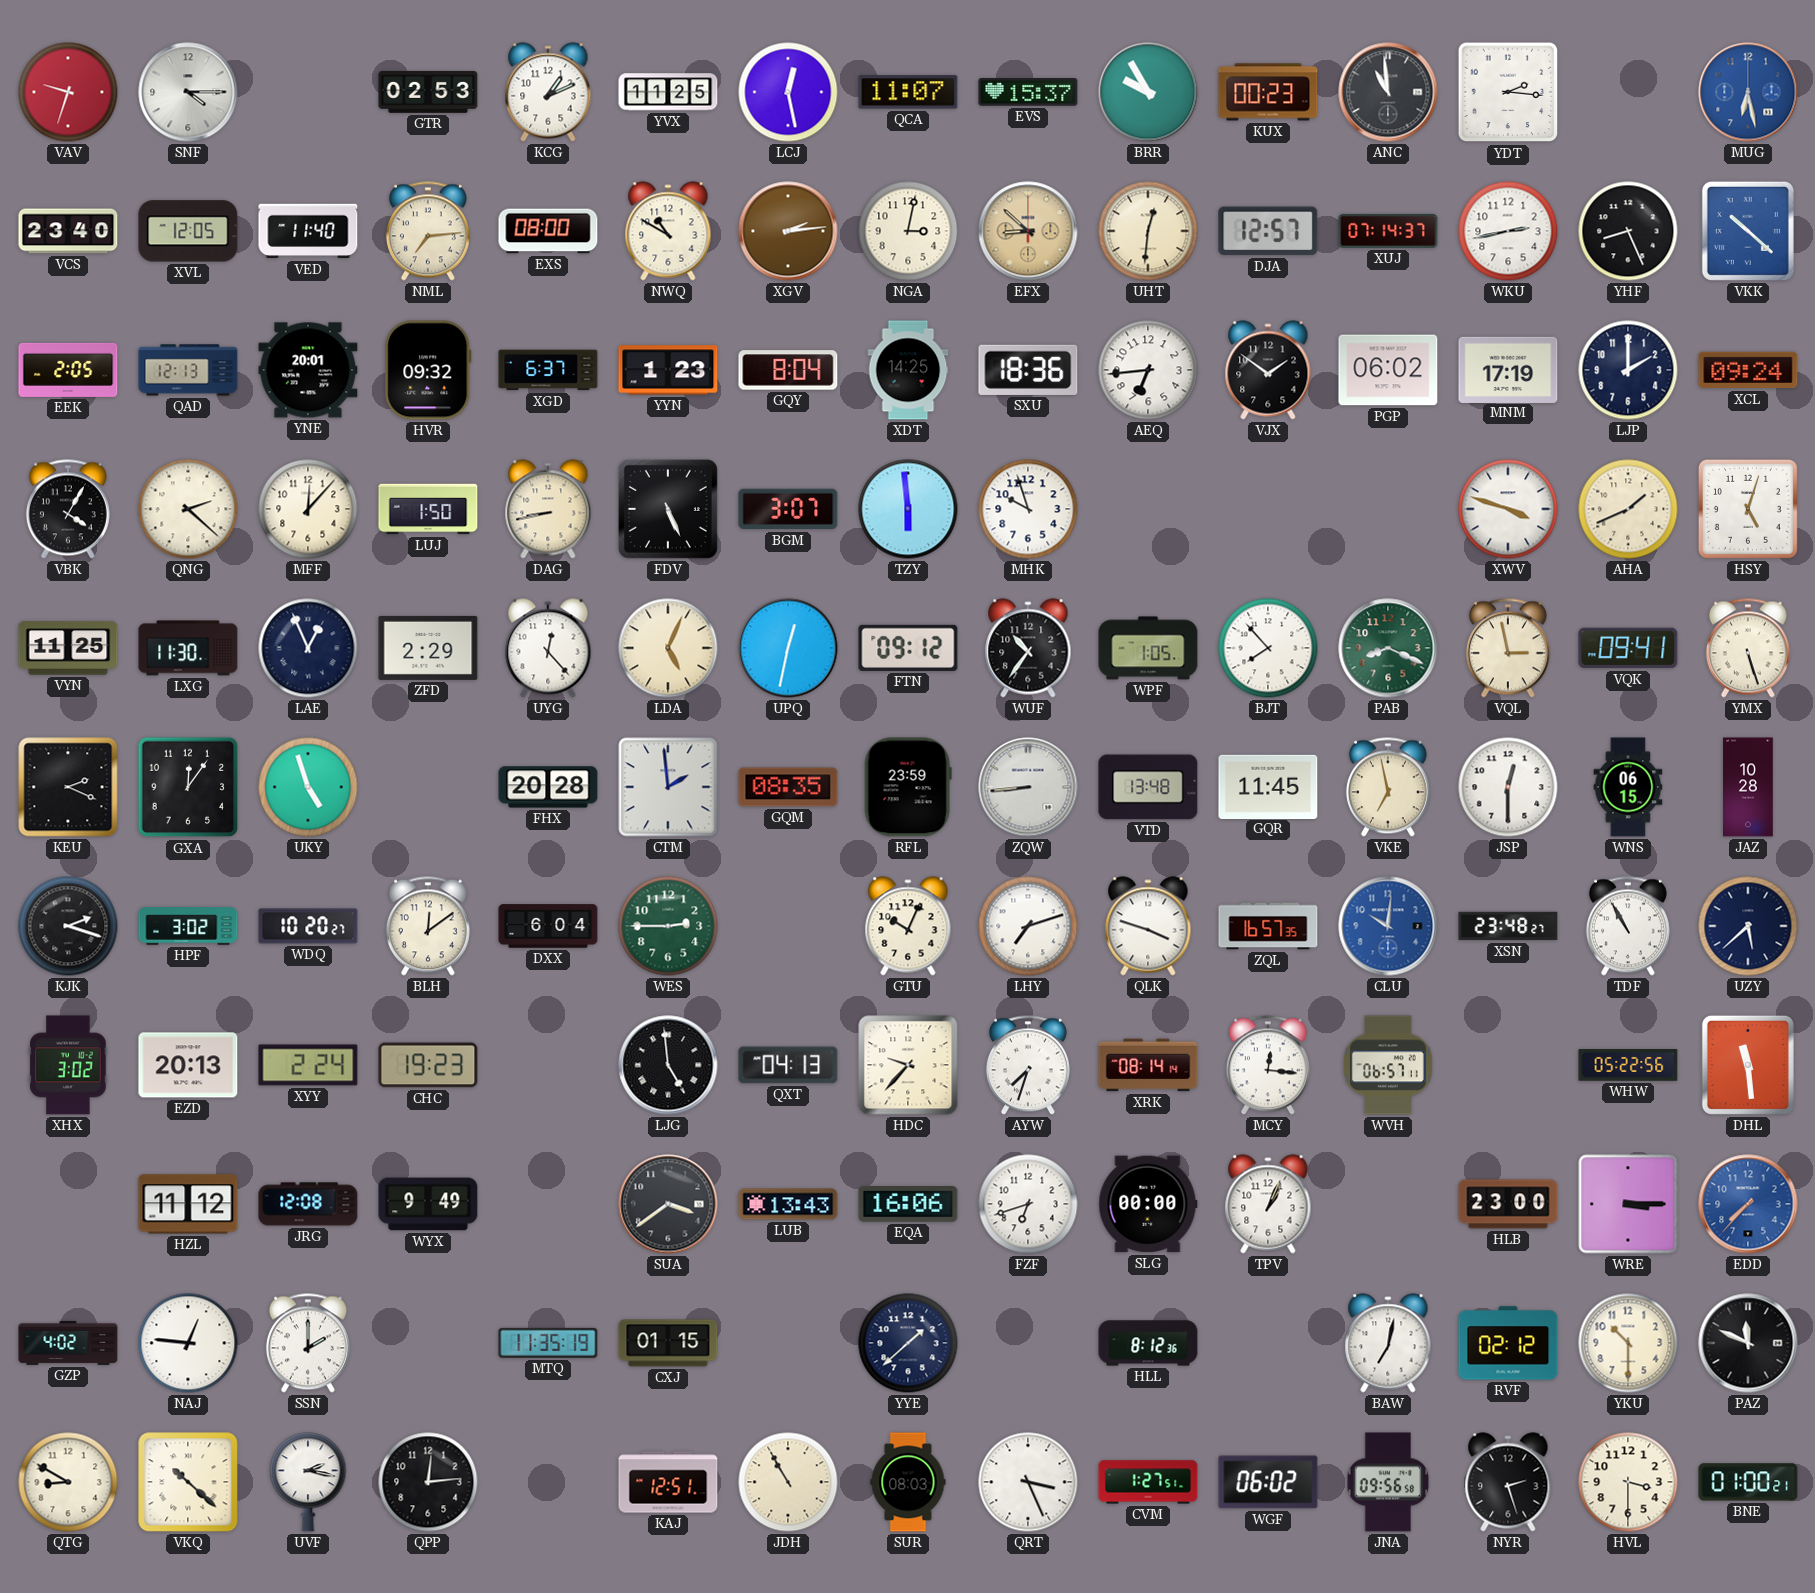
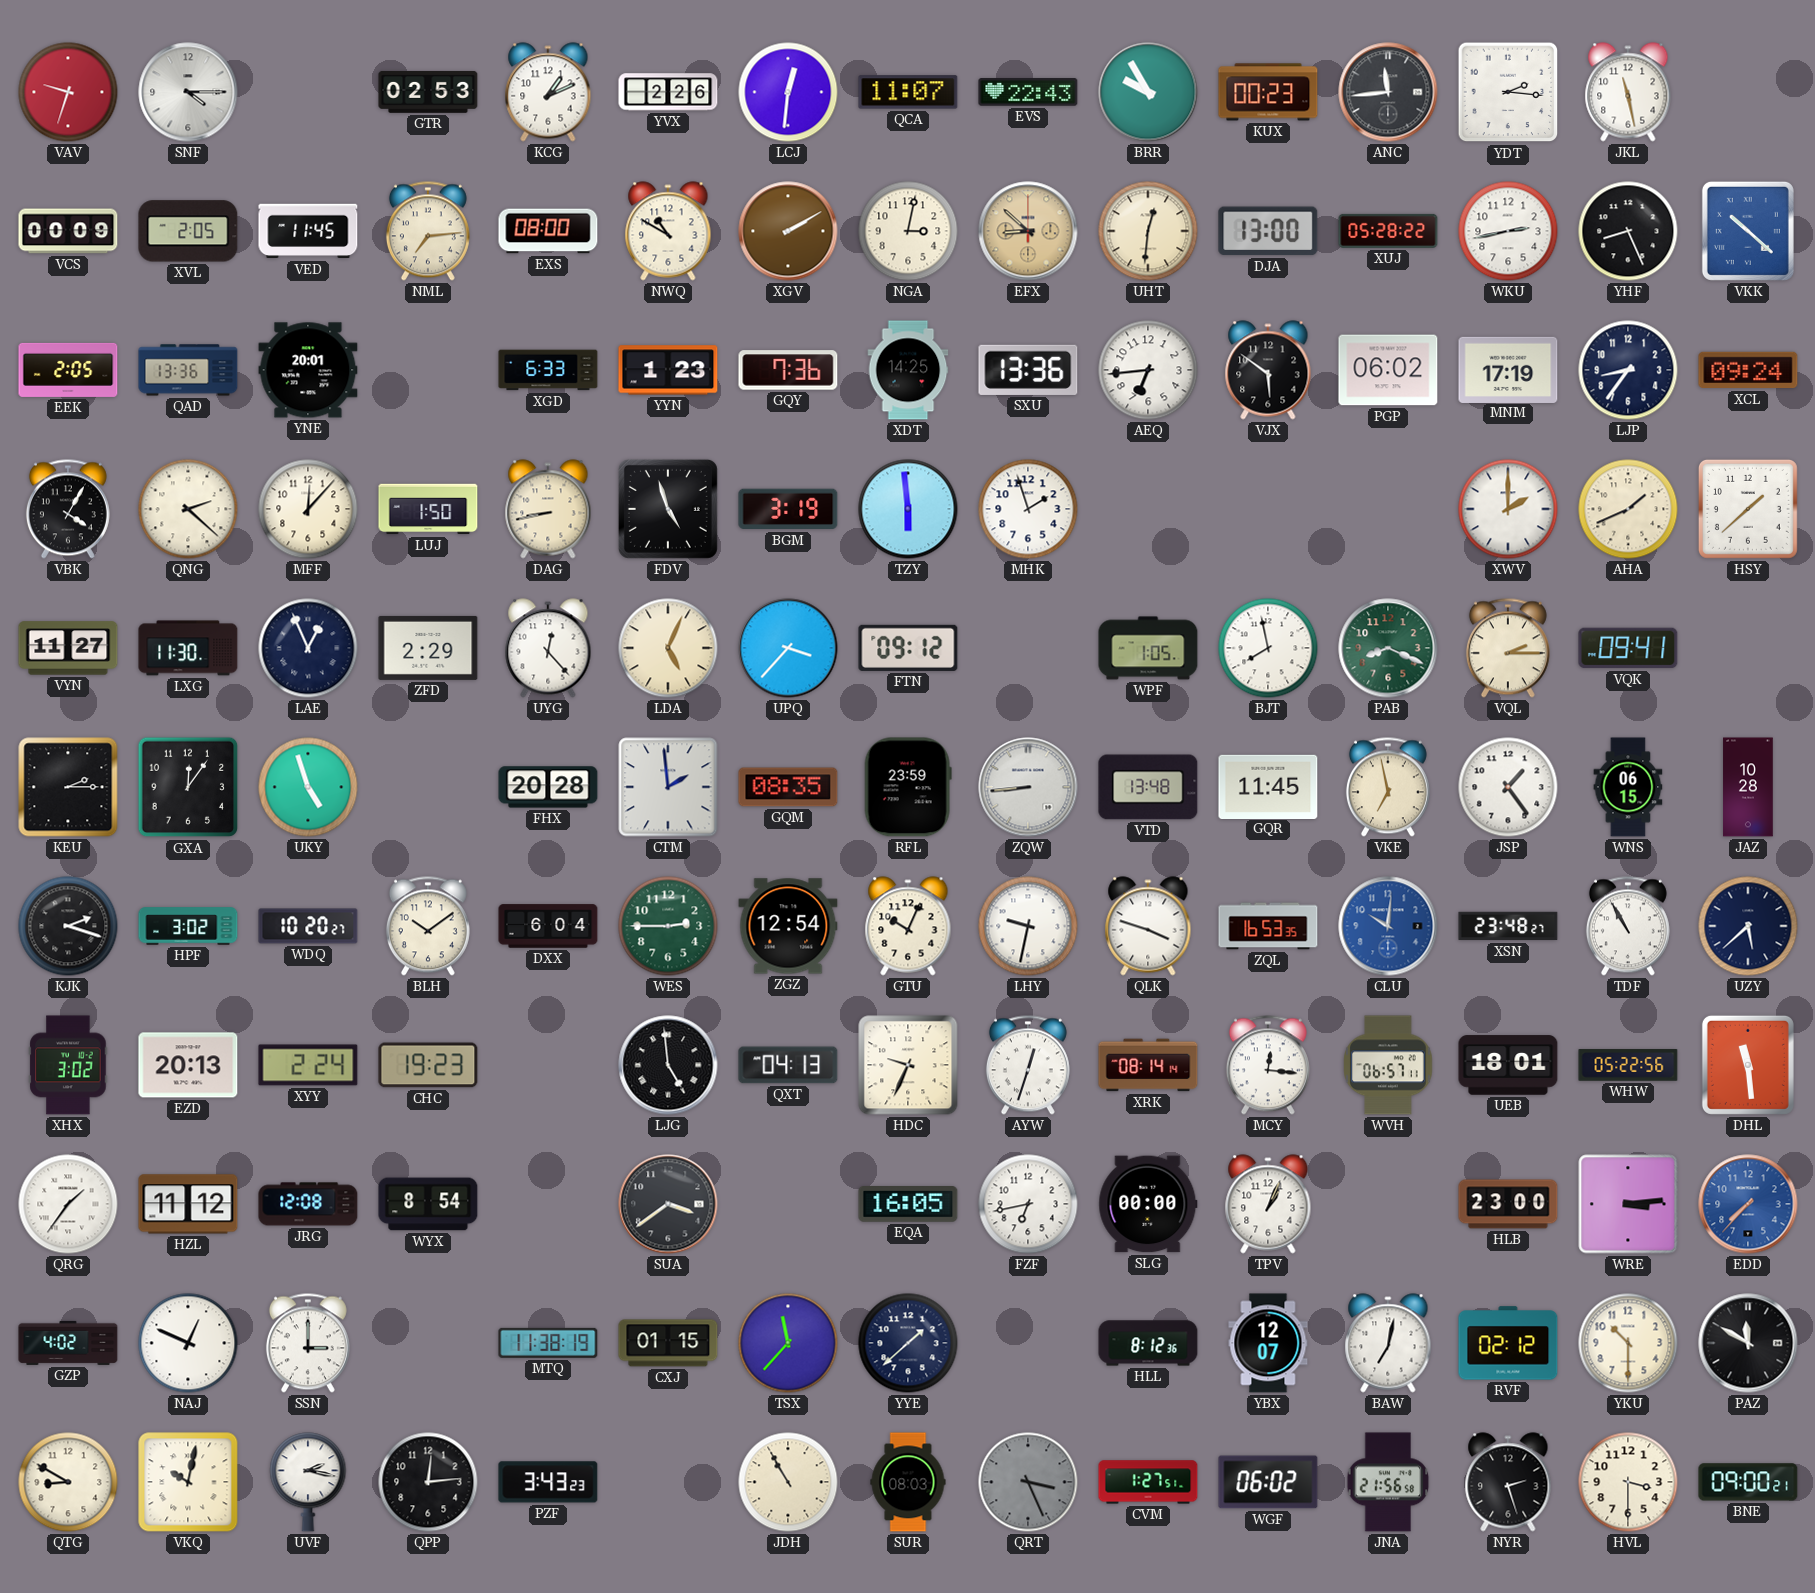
YVX: 11:25 -> 2:26
LCJ: 12:28 -> 12:31
EVS: 15:37 -> 22:43
ANC: 10:59 -> 11:44
JKL: none -> 11:28
MUG: 6:28 -> none
VCS: 23:40 -> 00:09
XVL: 12:05 -> 2:05
VED: 11:40 -> 11:45
XGV: 2:14 -> 2:10
DJA: 12:57 -> 13:00
XUJ: 07:14 -> 05:28
QAD: 12:13 -> 13:36
HVR: 09:32 -> none
XGD: 6:37 -> 6:33
GQY: 8:04 -> 7:36
SXU: 18:36 -> 13:36
VJX: 1:51 -> 5:51
LJP: 2:00 -> 8:36
FDV: 5:26 -> 4:57
BGM: 3:07 -> 3:19
MHK: 9:57 -> 1:57
XWV: 3:48 -> 2:00
HSY: 5:03 -> 1:38
VYN: 11:25 -> 11:27
UPQ: 12:32 -> 3:37
WUF: 10:36 -> none
BJT: 7:53 -> 7:58
VQL: 2:58 -> 2:15
YMX: 5:27 -> none
KEU: 2:19 -> 2:15
JSP: 12:30 -> 1:24
BLH: 12:09 -> 10:09
ZGZ: none -> 12:54
LHY: 7:12 -> 9:32
ZQL: 16:57 -> 16:53
HDC: 9:37 -> 9:34
AYW: 7:33 -> 12:33
UEB: none -> 18:01
QRG: none -> 1:36
WYX: 9:49 -> 8:54
LUB: 13:43 -> none
EQA: 16:06 -> 16:05
FZF: 6:42 -> 6:43
WRE: 3:15 -> 3:14
NAJ: 12:46 -> 12:49
SSN: 2:00 -> 3:00
MTQ: 11:35 -> 11:38
TSX: none -> 11:37
YBX: none -> 12:07
PAZ: 11:49 -> 11:50
VKQ: 10:22 -> 10:02
PZF: none -> 3:43
KAJ: 12:51 -> none
QRT dial: white -> grey
JNA: 09:56 -> 21:56
BNE: 01:00 -> 09:00
